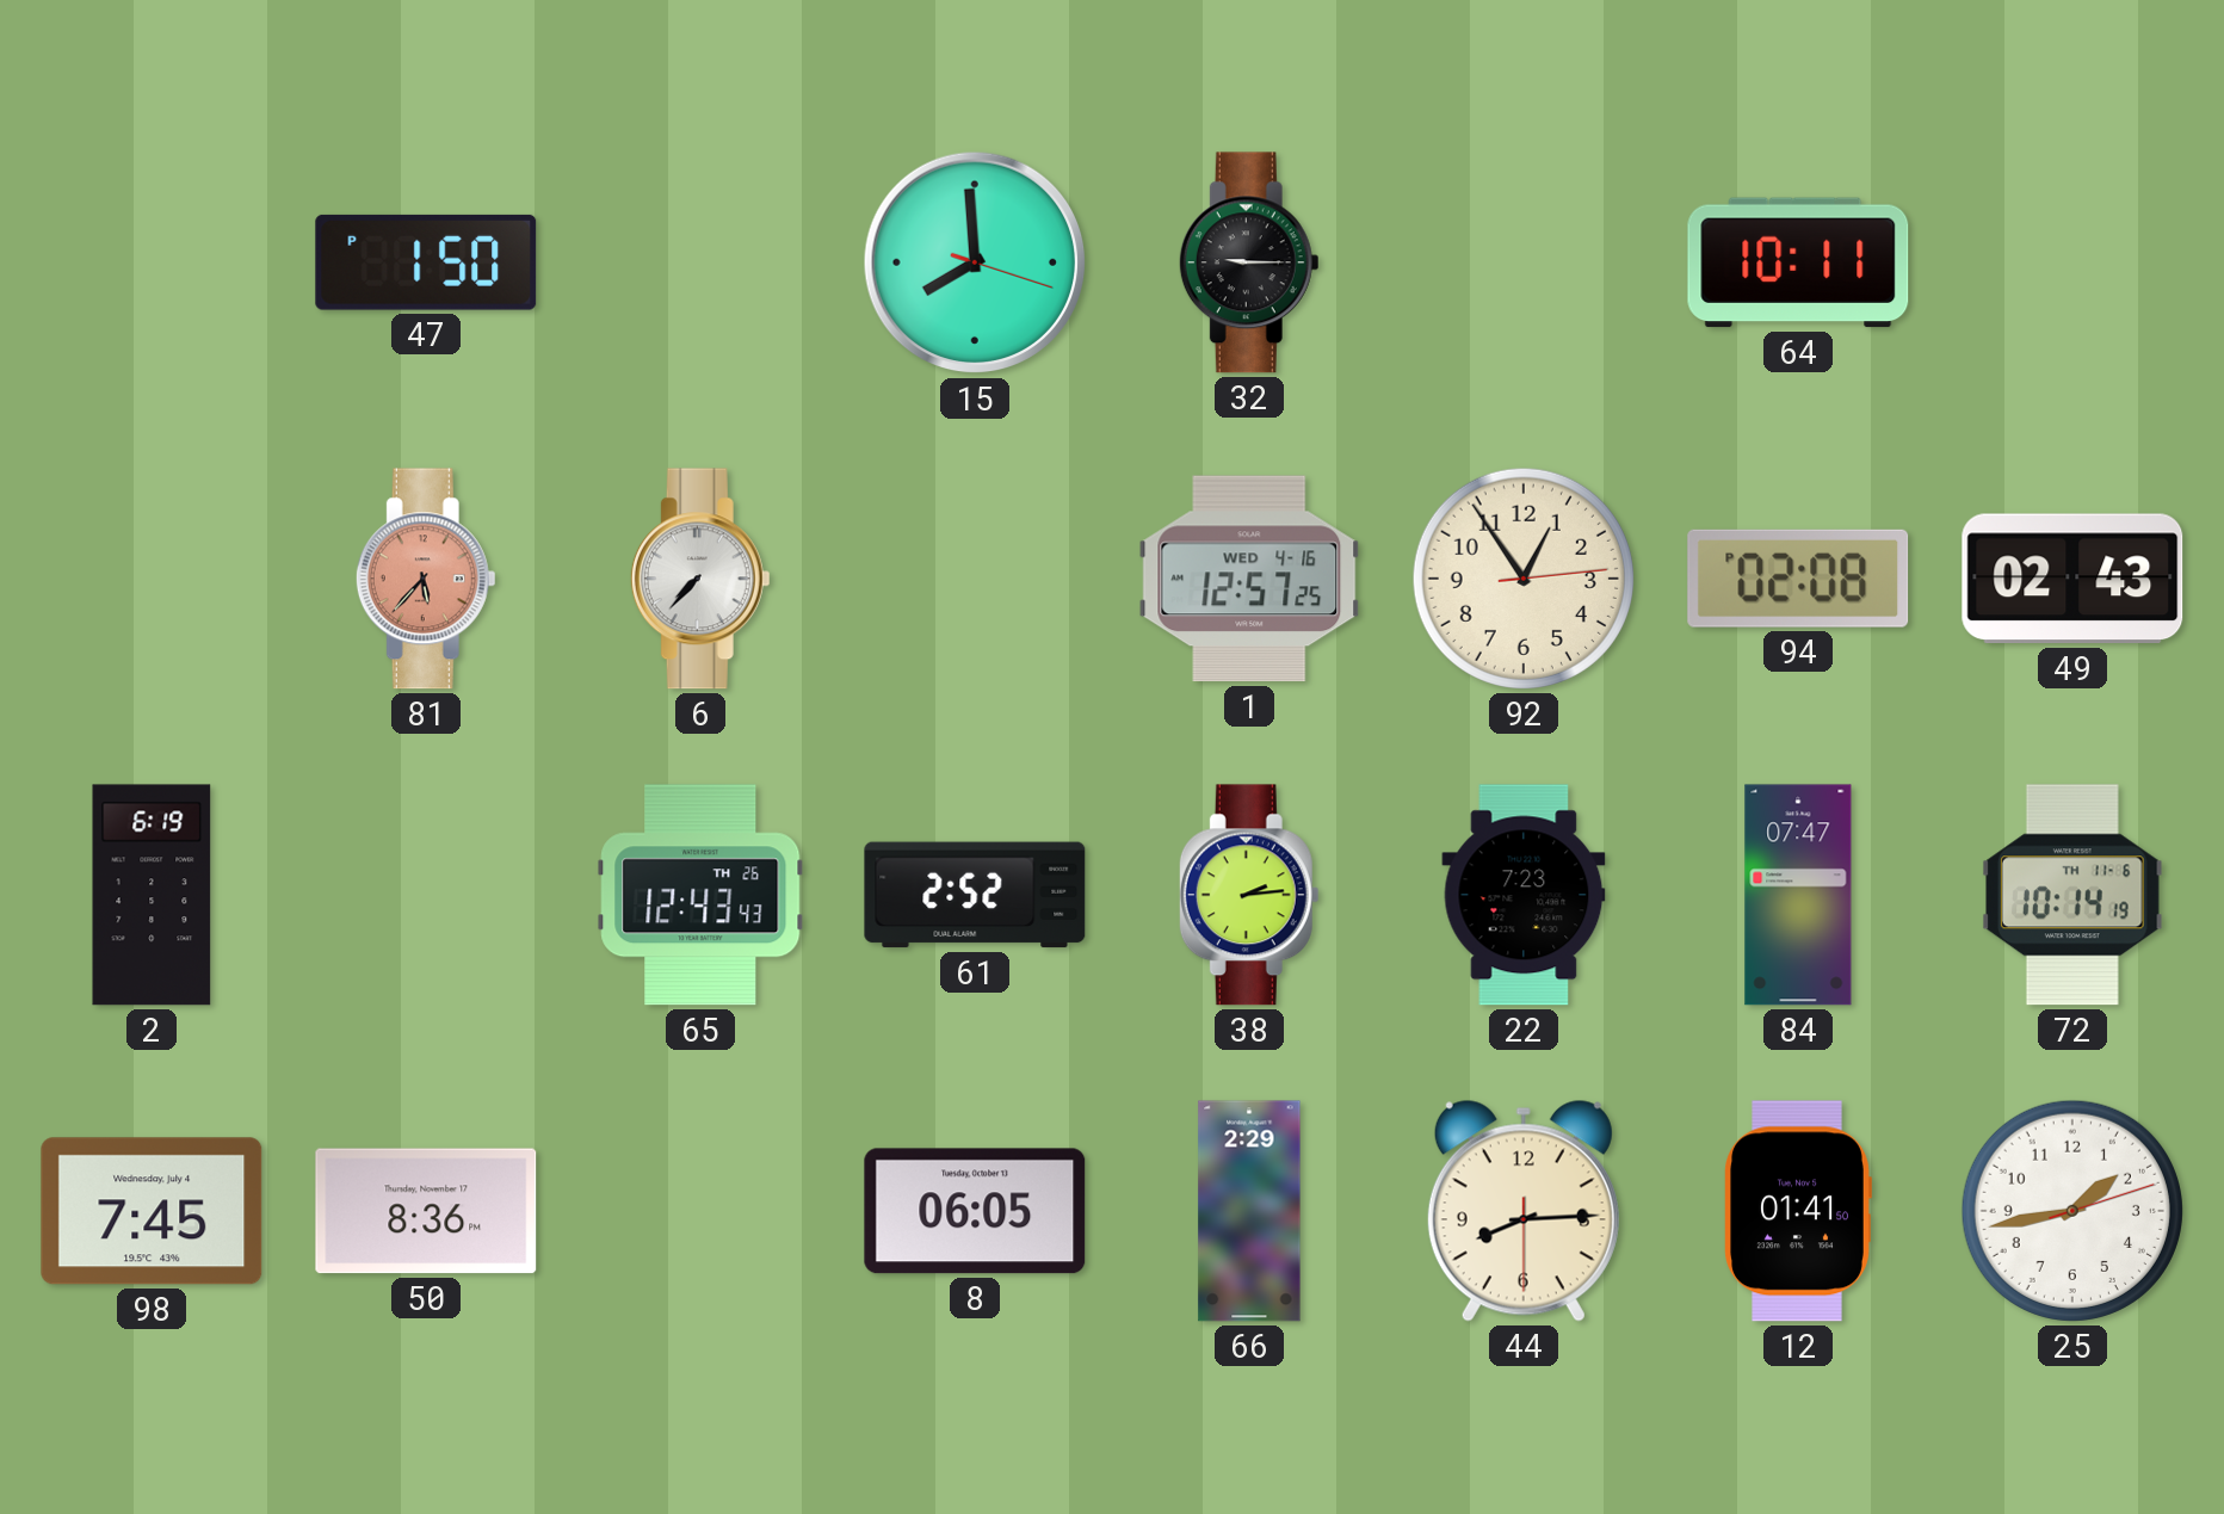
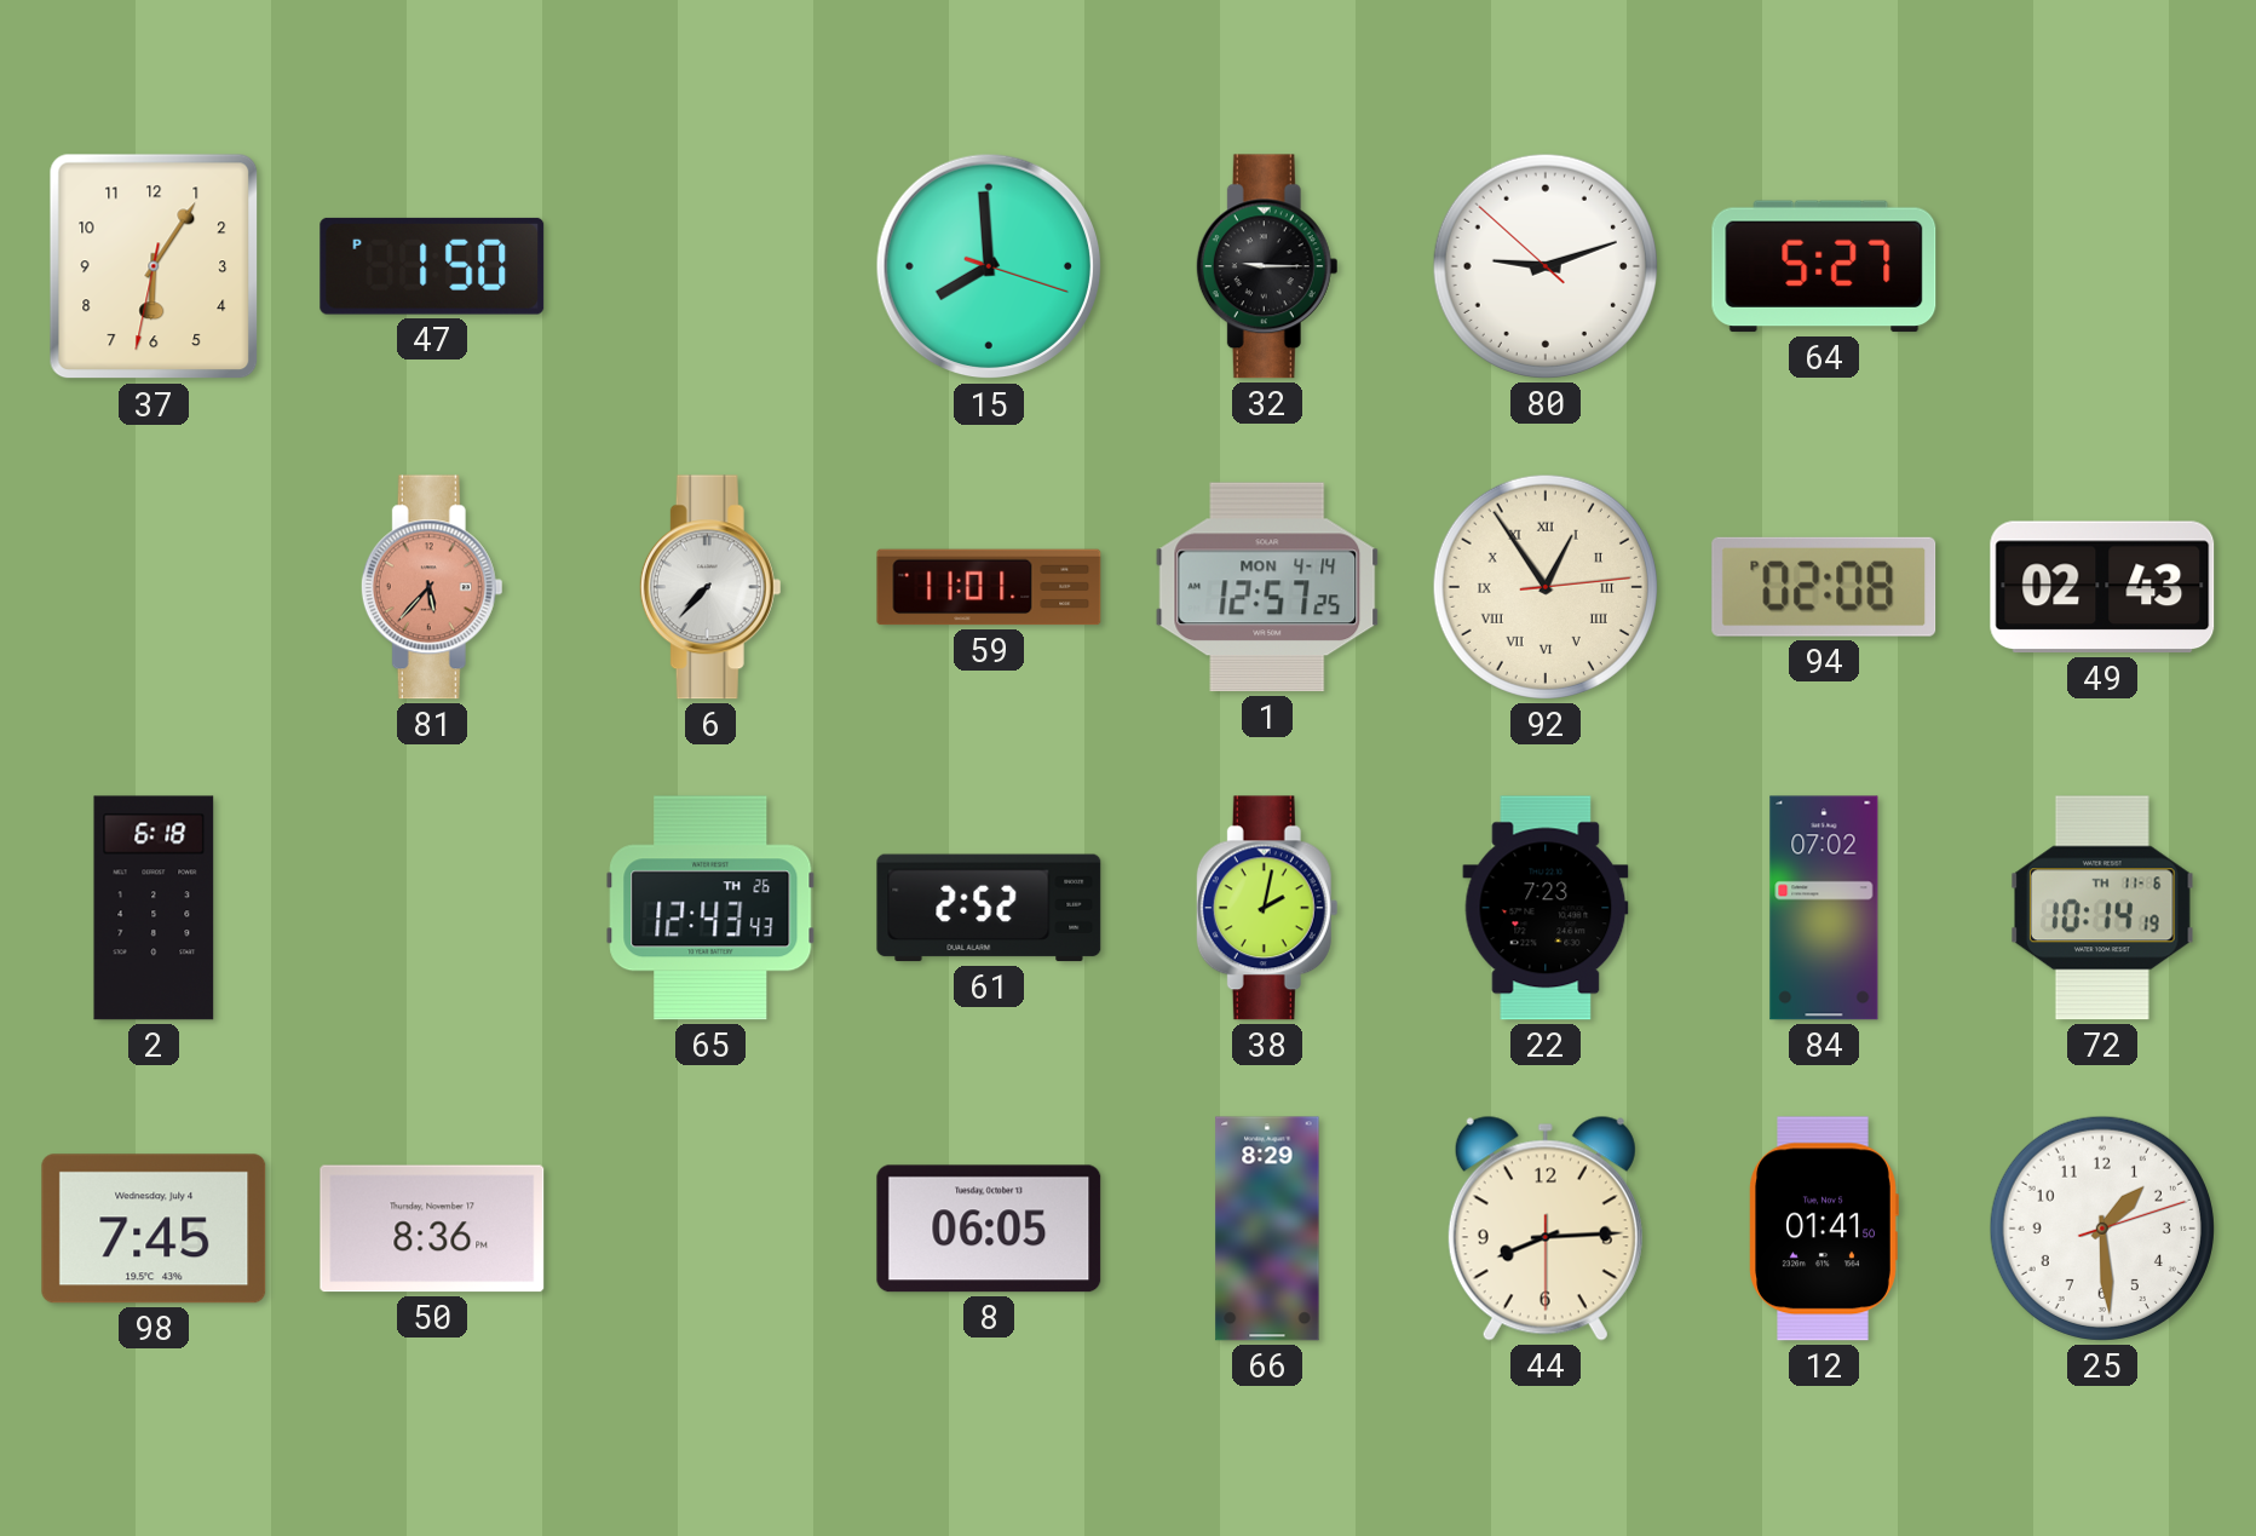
37: none -> 6:05
80: none -> 9:11
64: 10:11 -> 5:27
59: none -> 11:01
1 date: WED 4-16 -> MON 4-14
92 numerals: Arabic -> Roman
2: 6:19 -> 6:18
38: 2:14 -> 2:02
84: 07:47 -> 07:02
66: 2:29 -> 8:29
25: 1:43 -> 1:29
